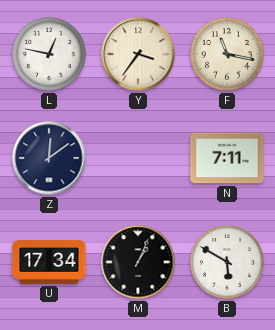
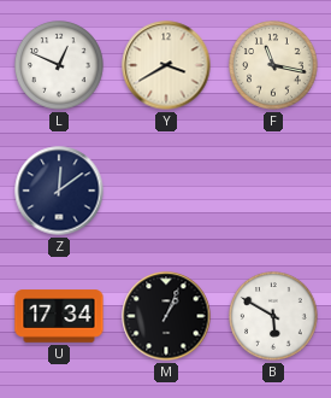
L: 12:47 -> 12:49
Y: 3:36 -> 3:40
N: 7:11 -> none
